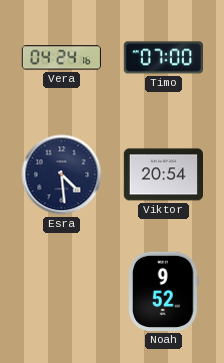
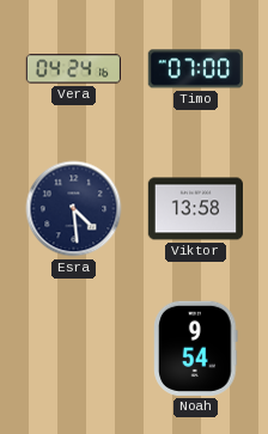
Viktor: 20:54 -> 13:58
Noah: 9:52 -> 9:54
